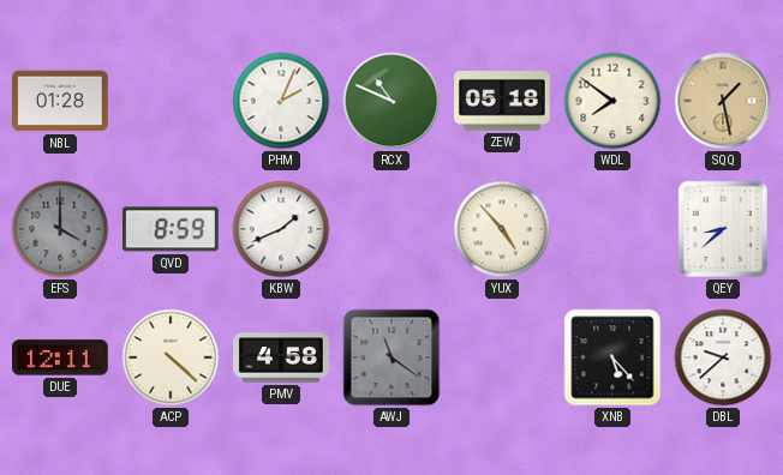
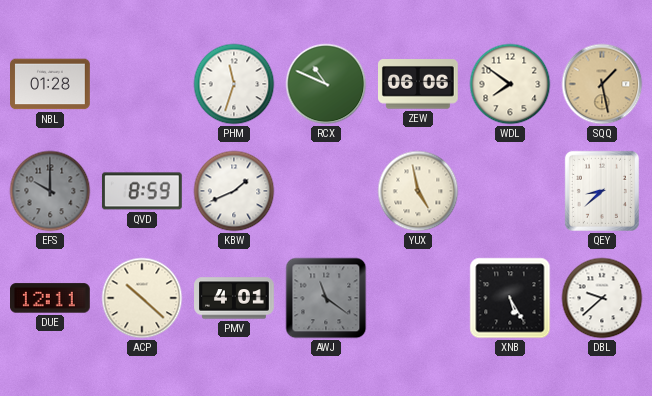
PHM: 2:04 -> 11:33
ZEW: 05:18 -> 06:06
EFS: 4:00 -> 10:00
YUX: 4:53 -> 4:58
ACP: 4:22 -> 10:22
PMV: 4:58 -> 4:01
XNB: 5:23 -> 5:25
